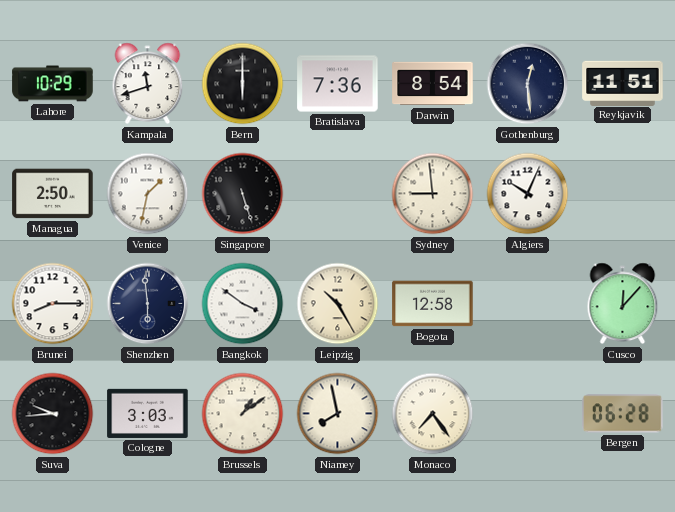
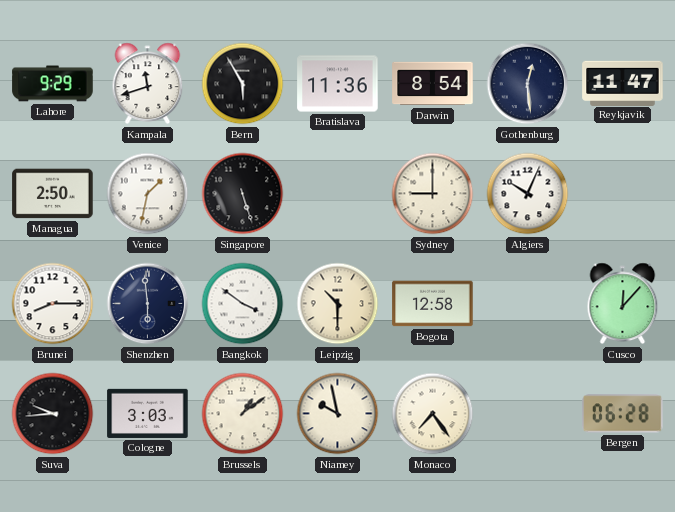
Lahore: 10:29 -> 9:29
Bern: 6:00 -> 5:55
Bratislava: 7:36 -> 11:36
Reykjavik: 11:51 -> 11:47
Sydney: 8:59 -> 9:00
Leipzig: 10:25 -> 10:30
Niamey: 7:58 -> 9:58
